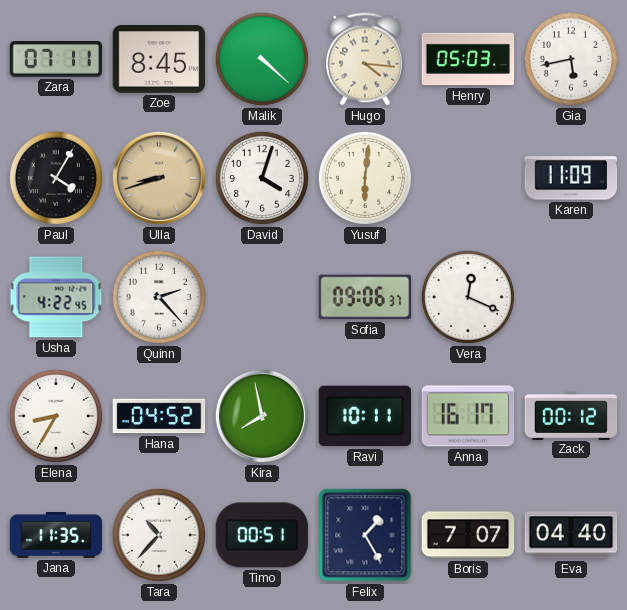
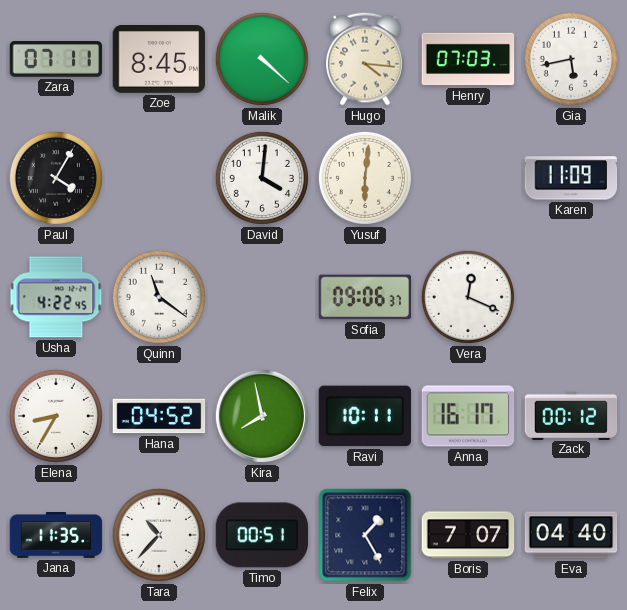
Henry: 05:03 -> 07:03
Ulla: 8:42 -> none
David: 4:03 -> 4:01
Quinn: 2:23 -> 11:21
